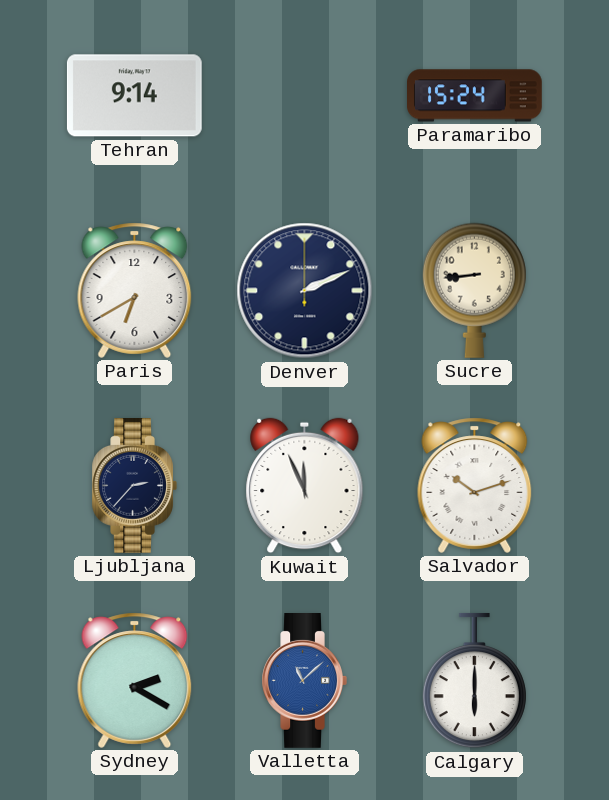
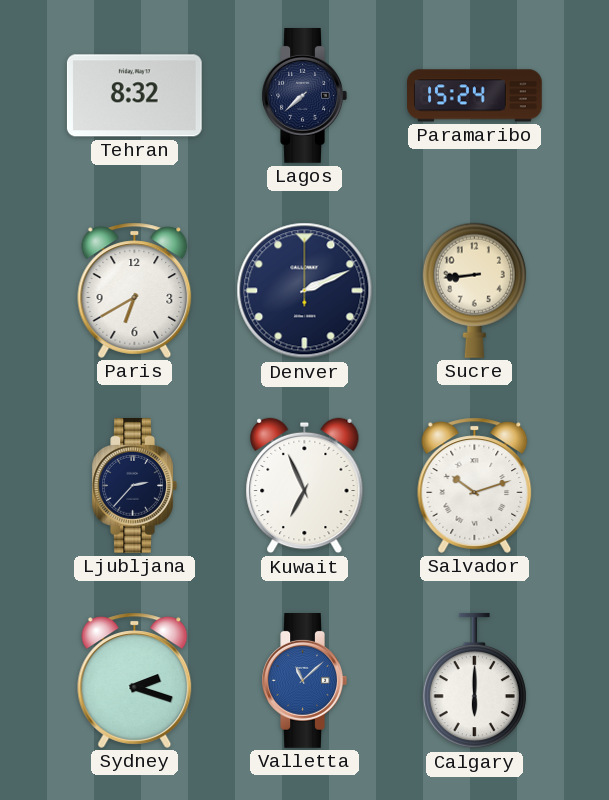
Tehran: 9:14 -> 8:32
Lagos: none -> 7:38
Kuwait: 11:56 -> 6:56
Sydney: 2:20 -> 2:18
